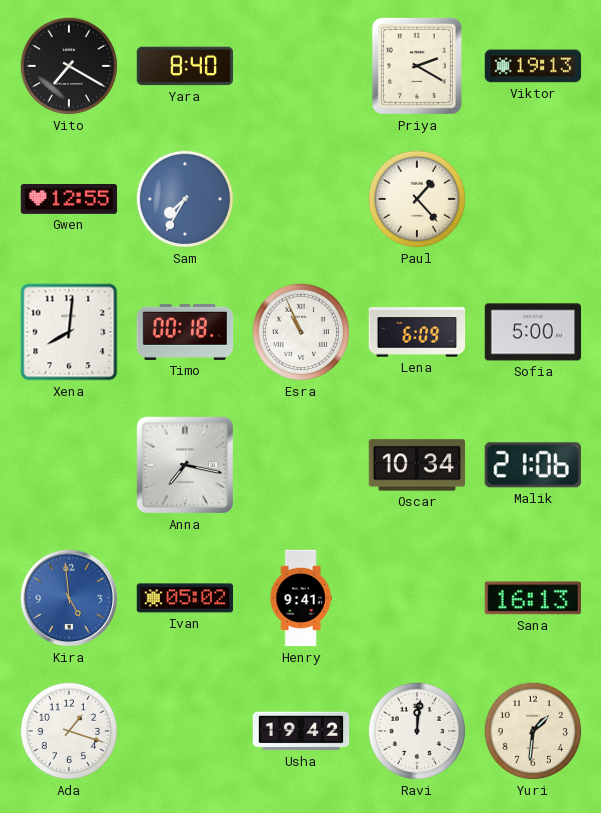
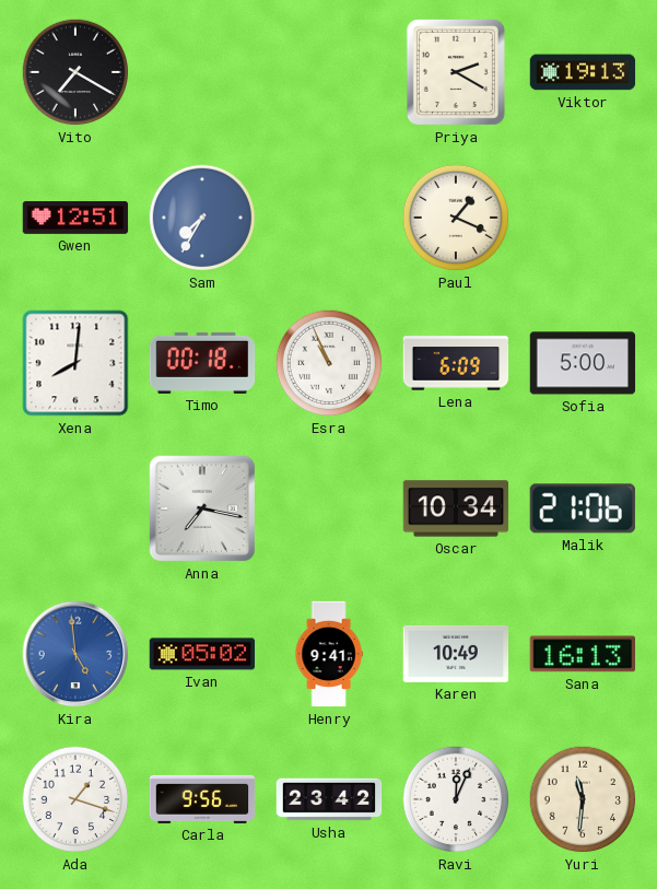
Yara: 8:40 -> none
Gwen: 12:55 -> 12:51
Paul: 1:23 -> 1:19
Karen: none -> 10:49
Carla: none -> 9:56
Usha: 19:42 -> 23:42
Ravi: 12:01 -> 12:04
Yuri: 1:31 -> 11:31
